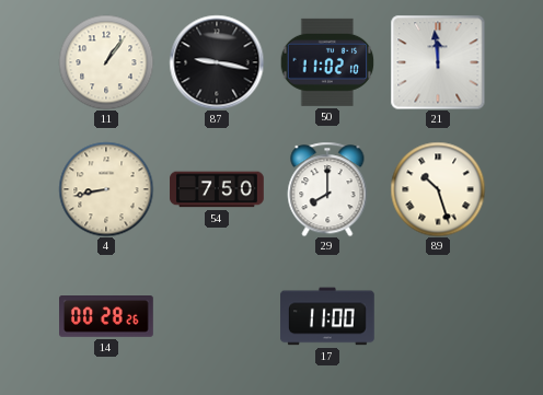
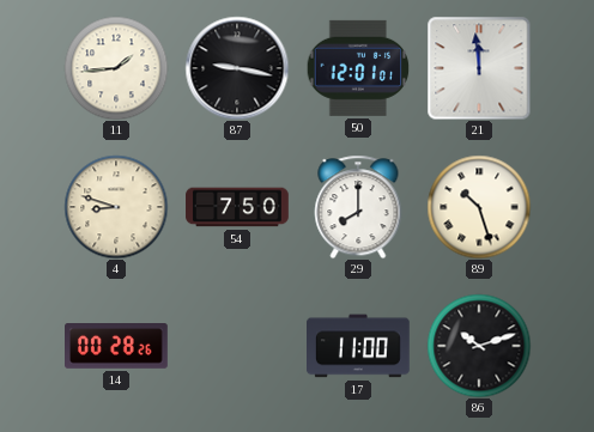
11: 1:06 -> 1:44
50: 11:02 -> 12:01
4: 8:43 -> 8:48
86: none -> 10:12
